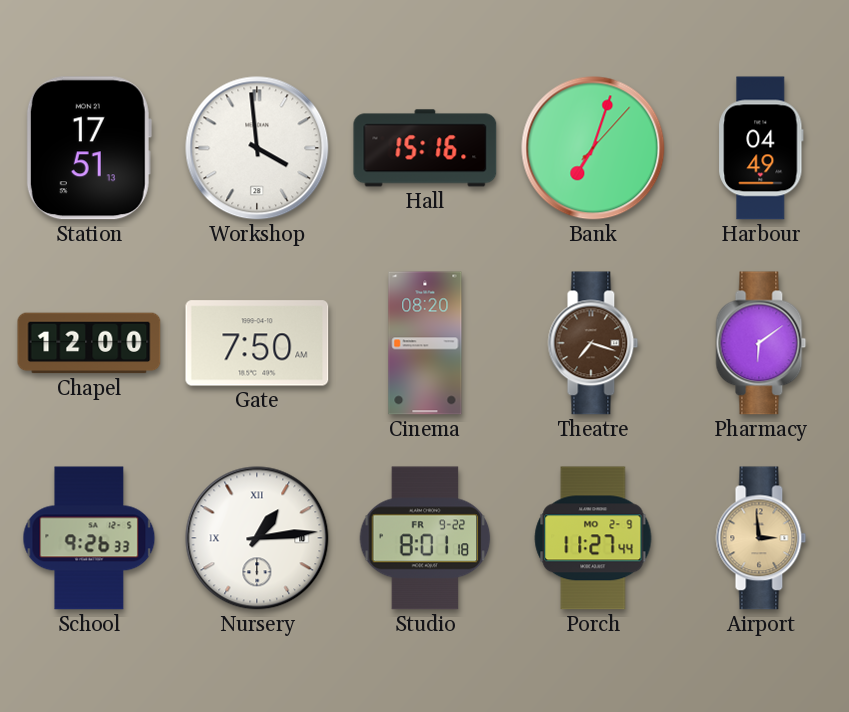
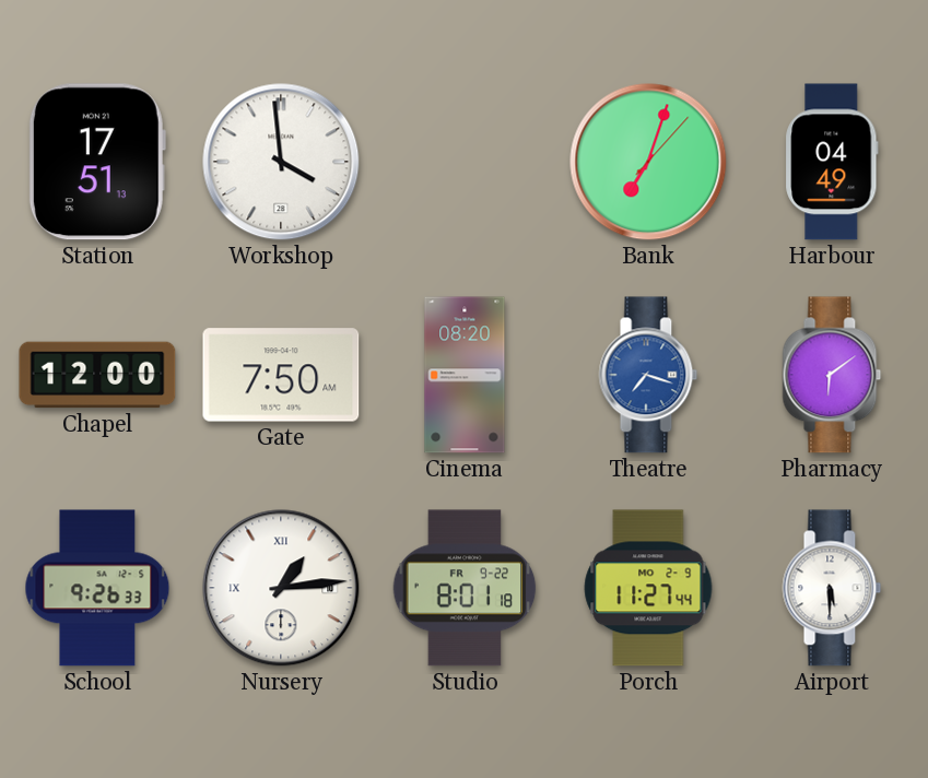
Hall: 15:16 -> none
Theatre dial: brown -> blue
Airport: 2:59 -> 5:30
Airport dial: champagne -> white
